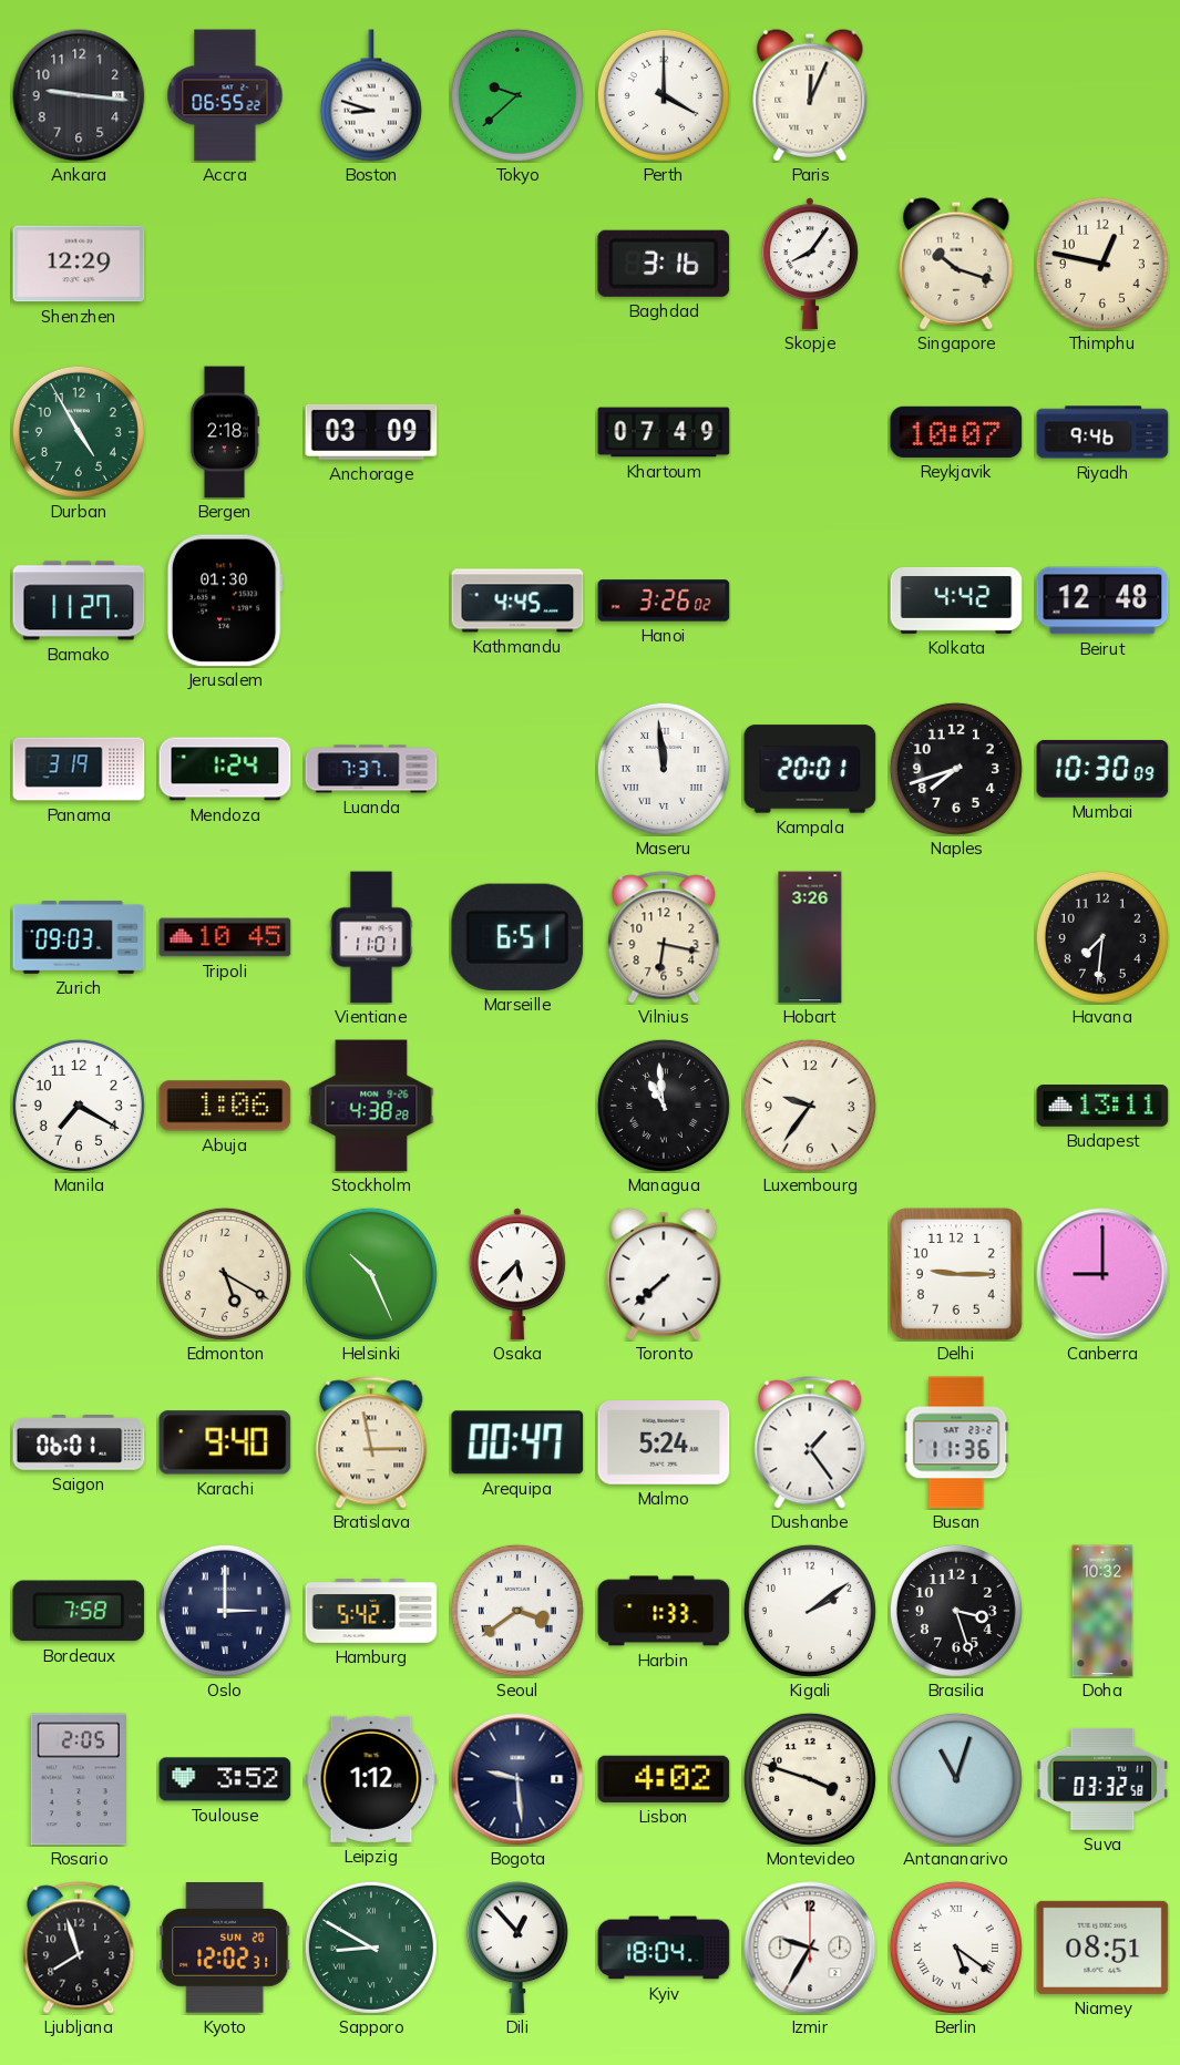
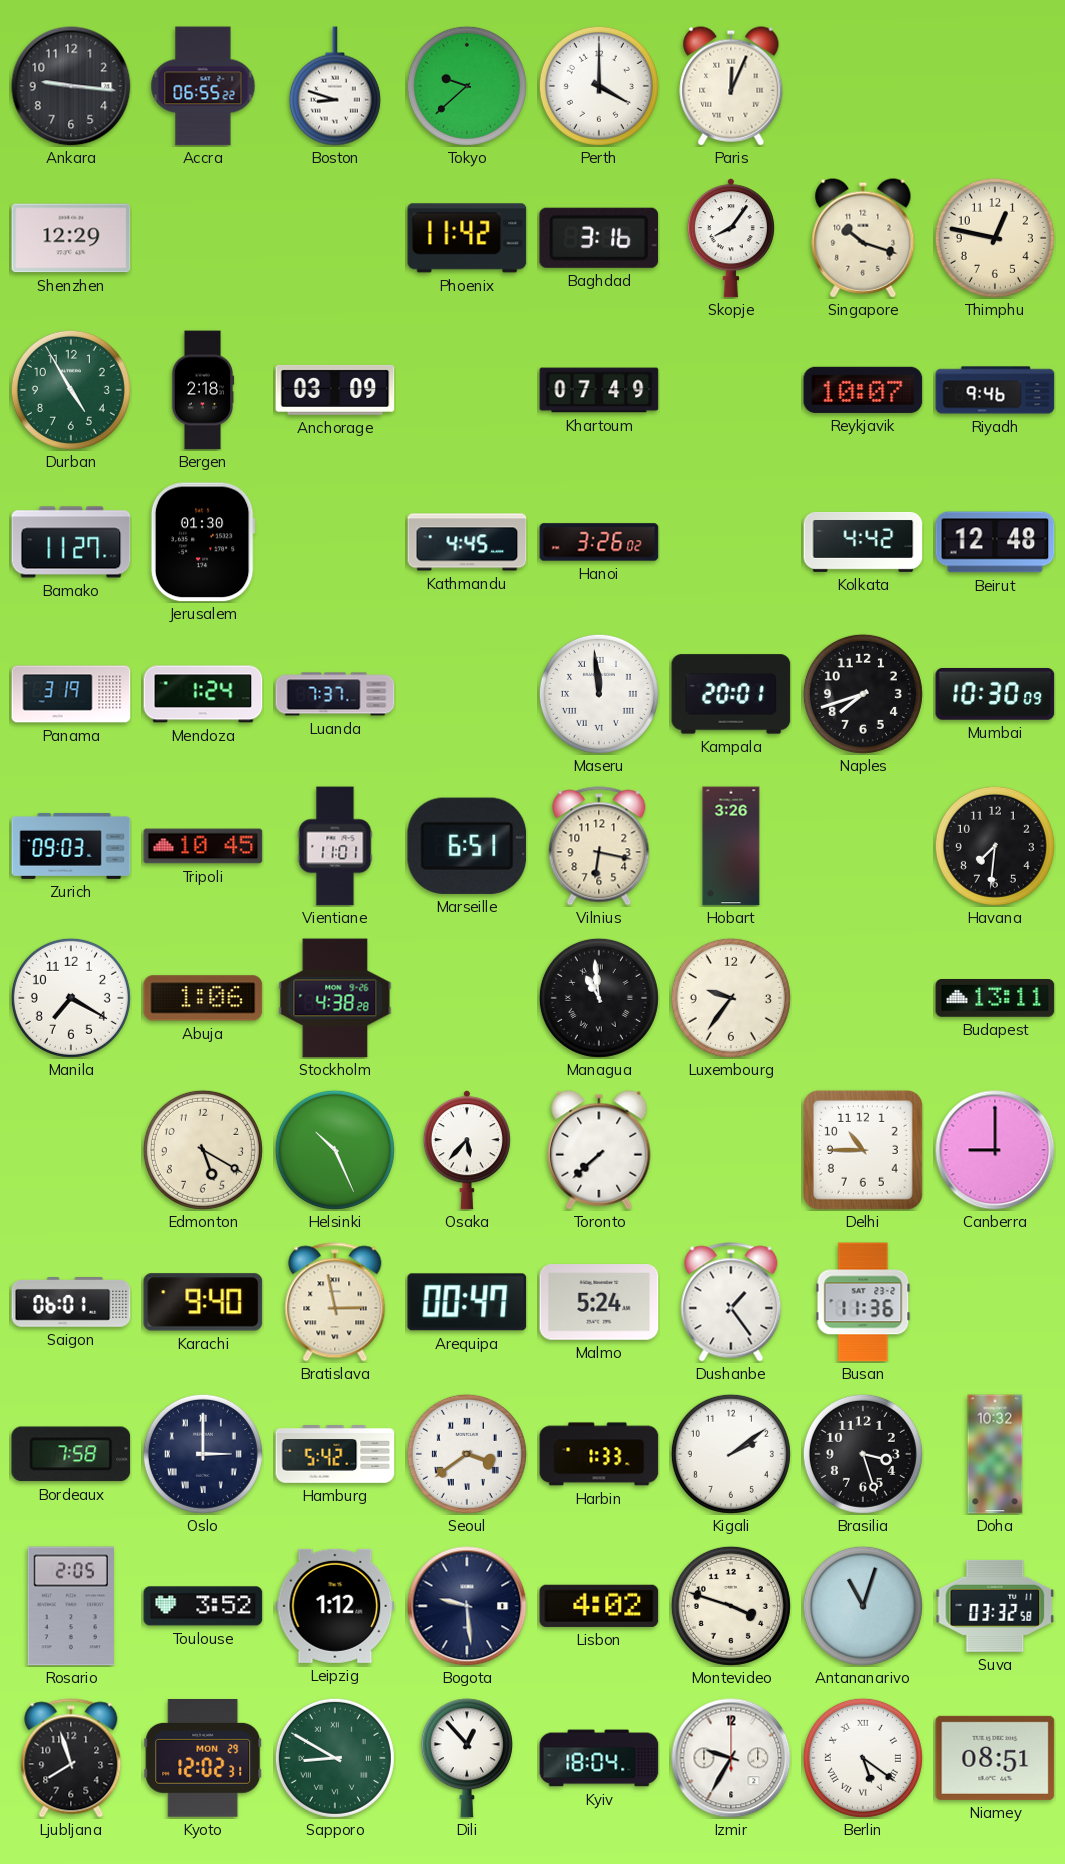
Phoenix: none -> 11:42
Delhi: 9:15 -> 10:45
Kyoto date: SUN 20 -> MON 29
